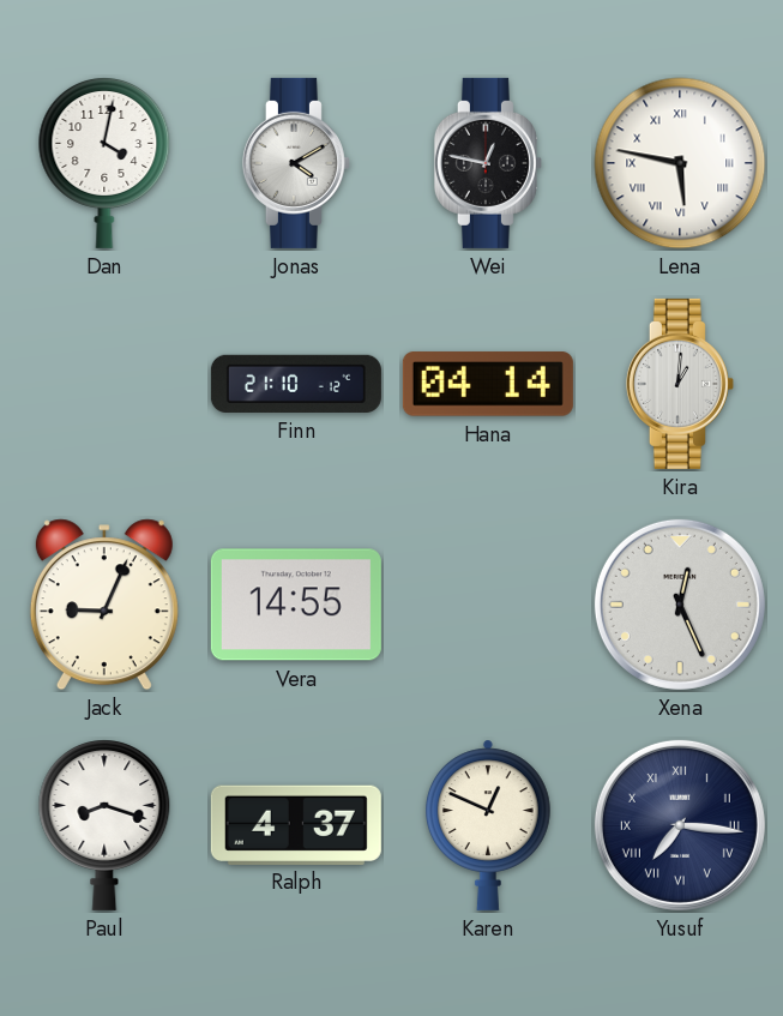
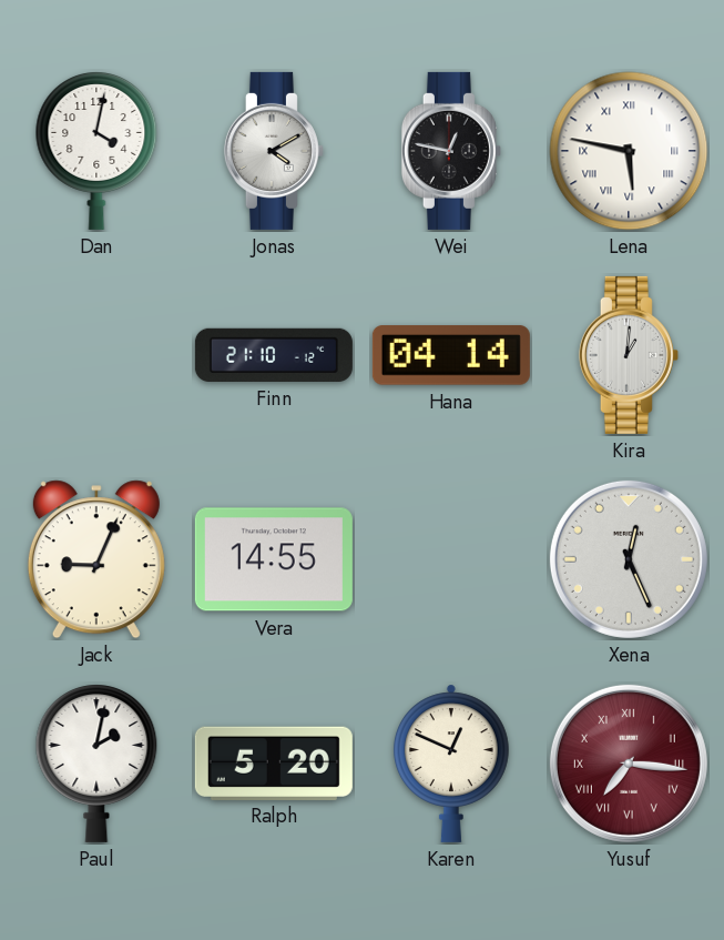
Paul: 8:18 -> 2:02
Ralph: 4:37 -> 5:20
Yusuf dial: navy -> burgundy
